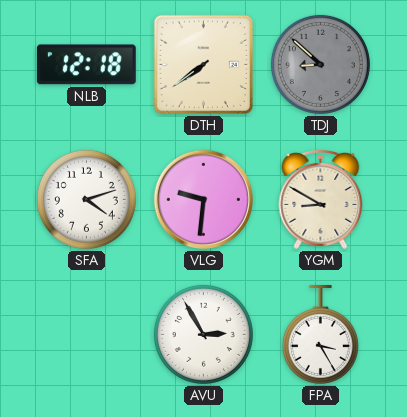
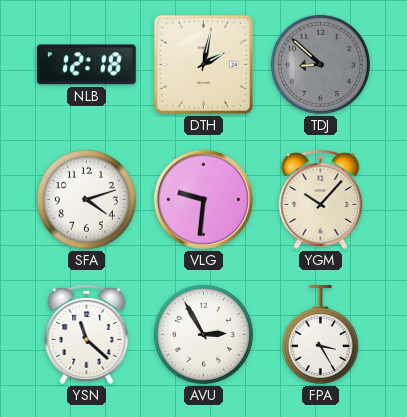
DTH: 7:39 -> 2:02
YGM: 8:50 -> 10:07
YSN: none -> 11:22
